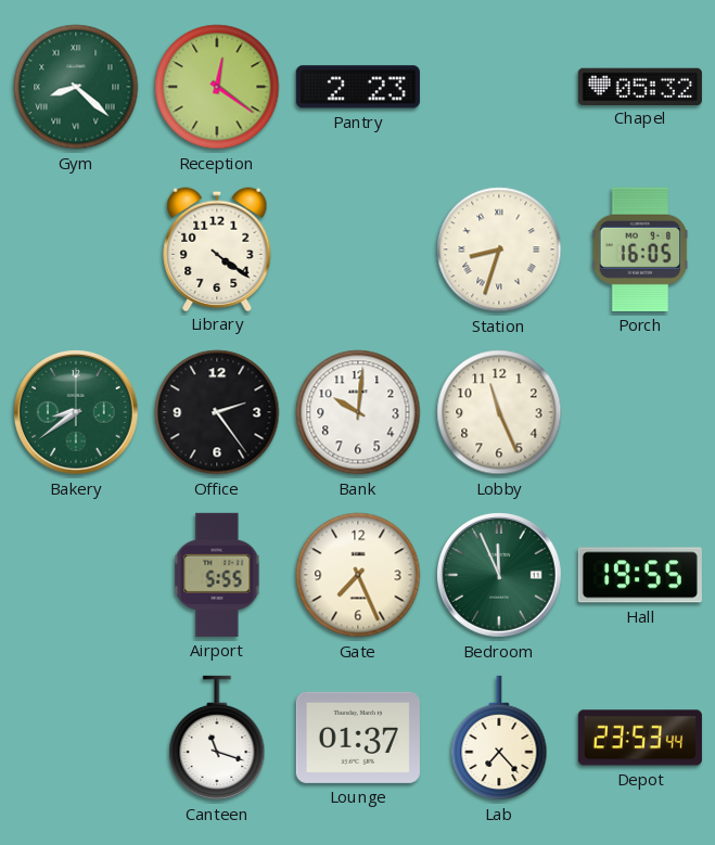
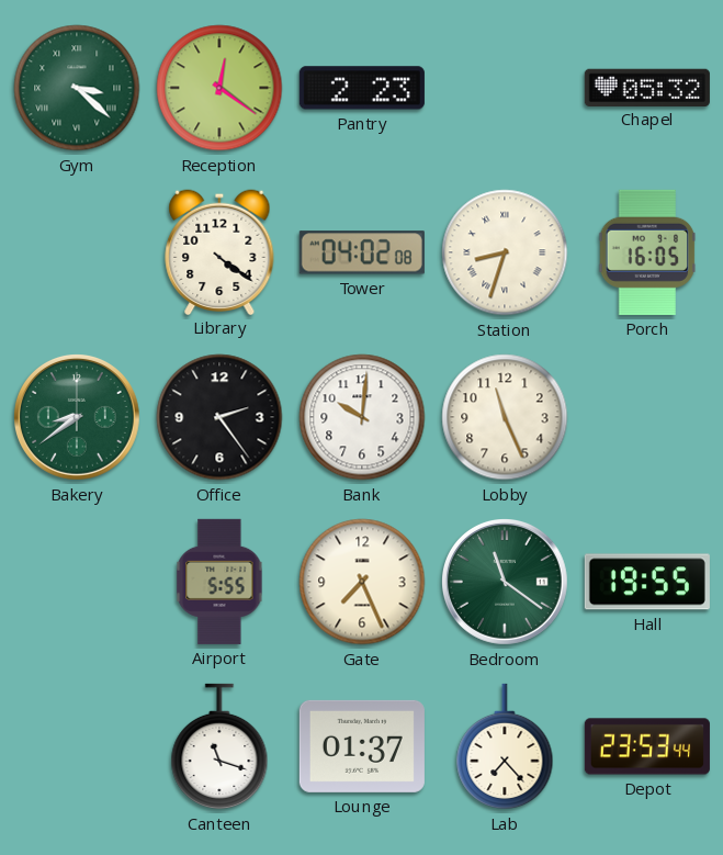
Gym: 8:22 -> 3:22
Tower: none -> 04:02
Bedroom: 11:56 -> 11:21
